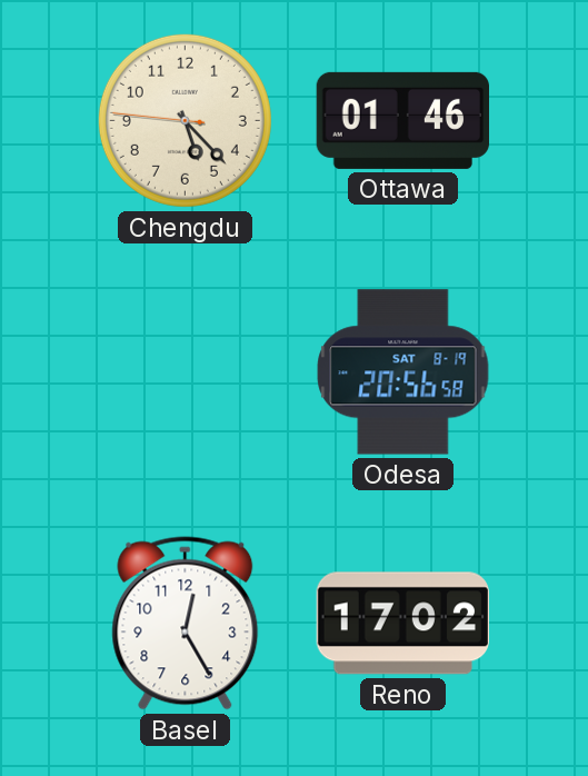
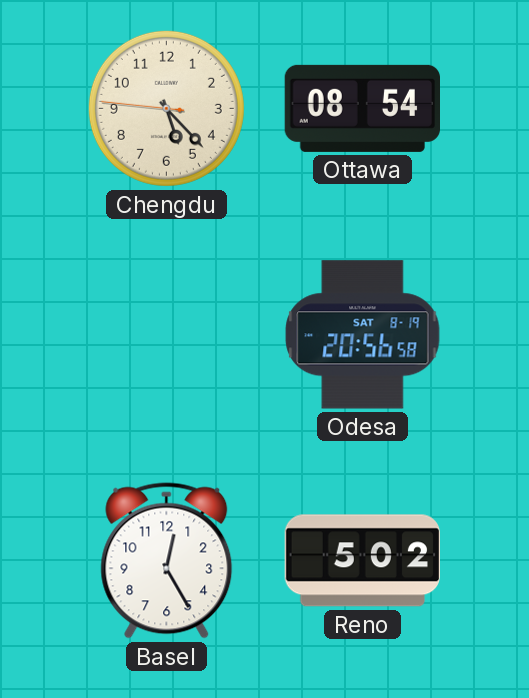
Ottawa: 01:46 -> 08:54
Reno: 17:02 -> 5:02
